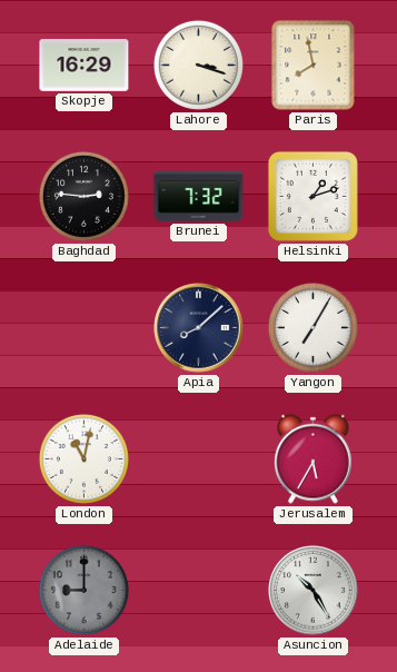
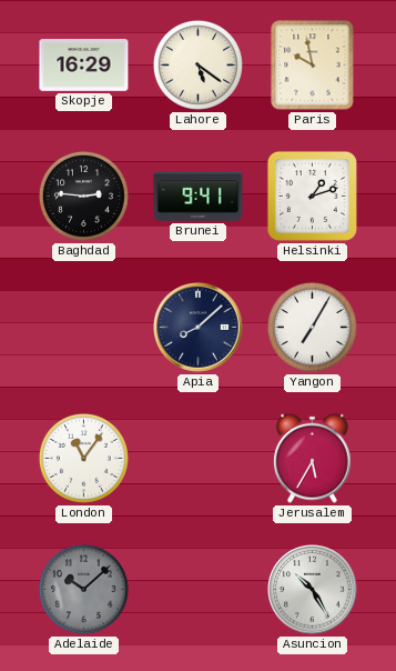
Lahore: 3:18 -> 5:21
Paris: 7:58 -> 9:58
Brunei: 7:32 -> 9:41
London: 11:02 -> 11:06
Adelaide: 9:00 -> 10:08
